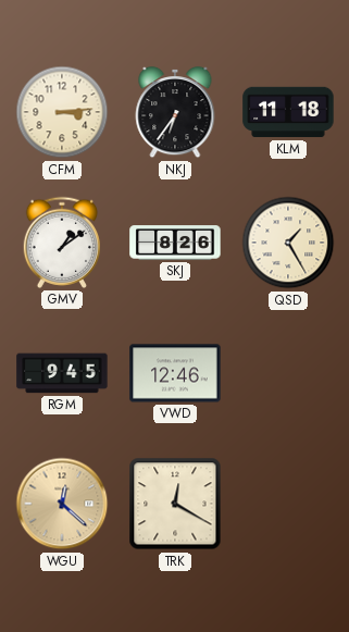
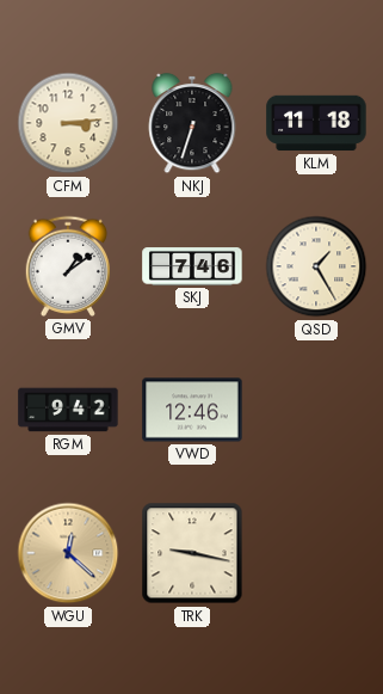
NKJ: 6:36 -> 6:33
SKJ: 8:26 -> 7:46
RGM: 9:45 -> 9:42
TRK: 12:20 -> 9:17
